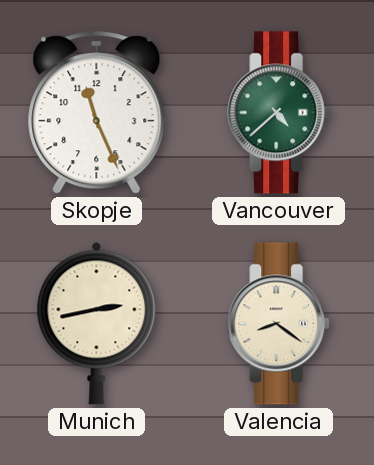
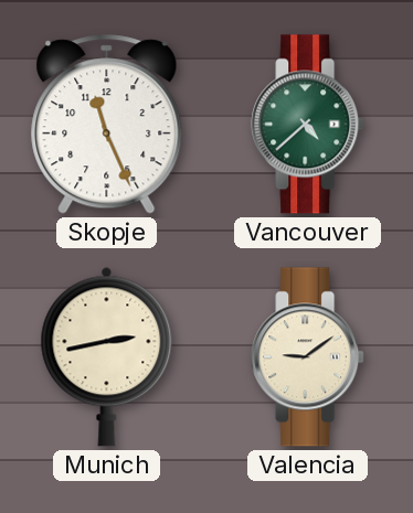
Valencia: 8:21 -> 9:09
